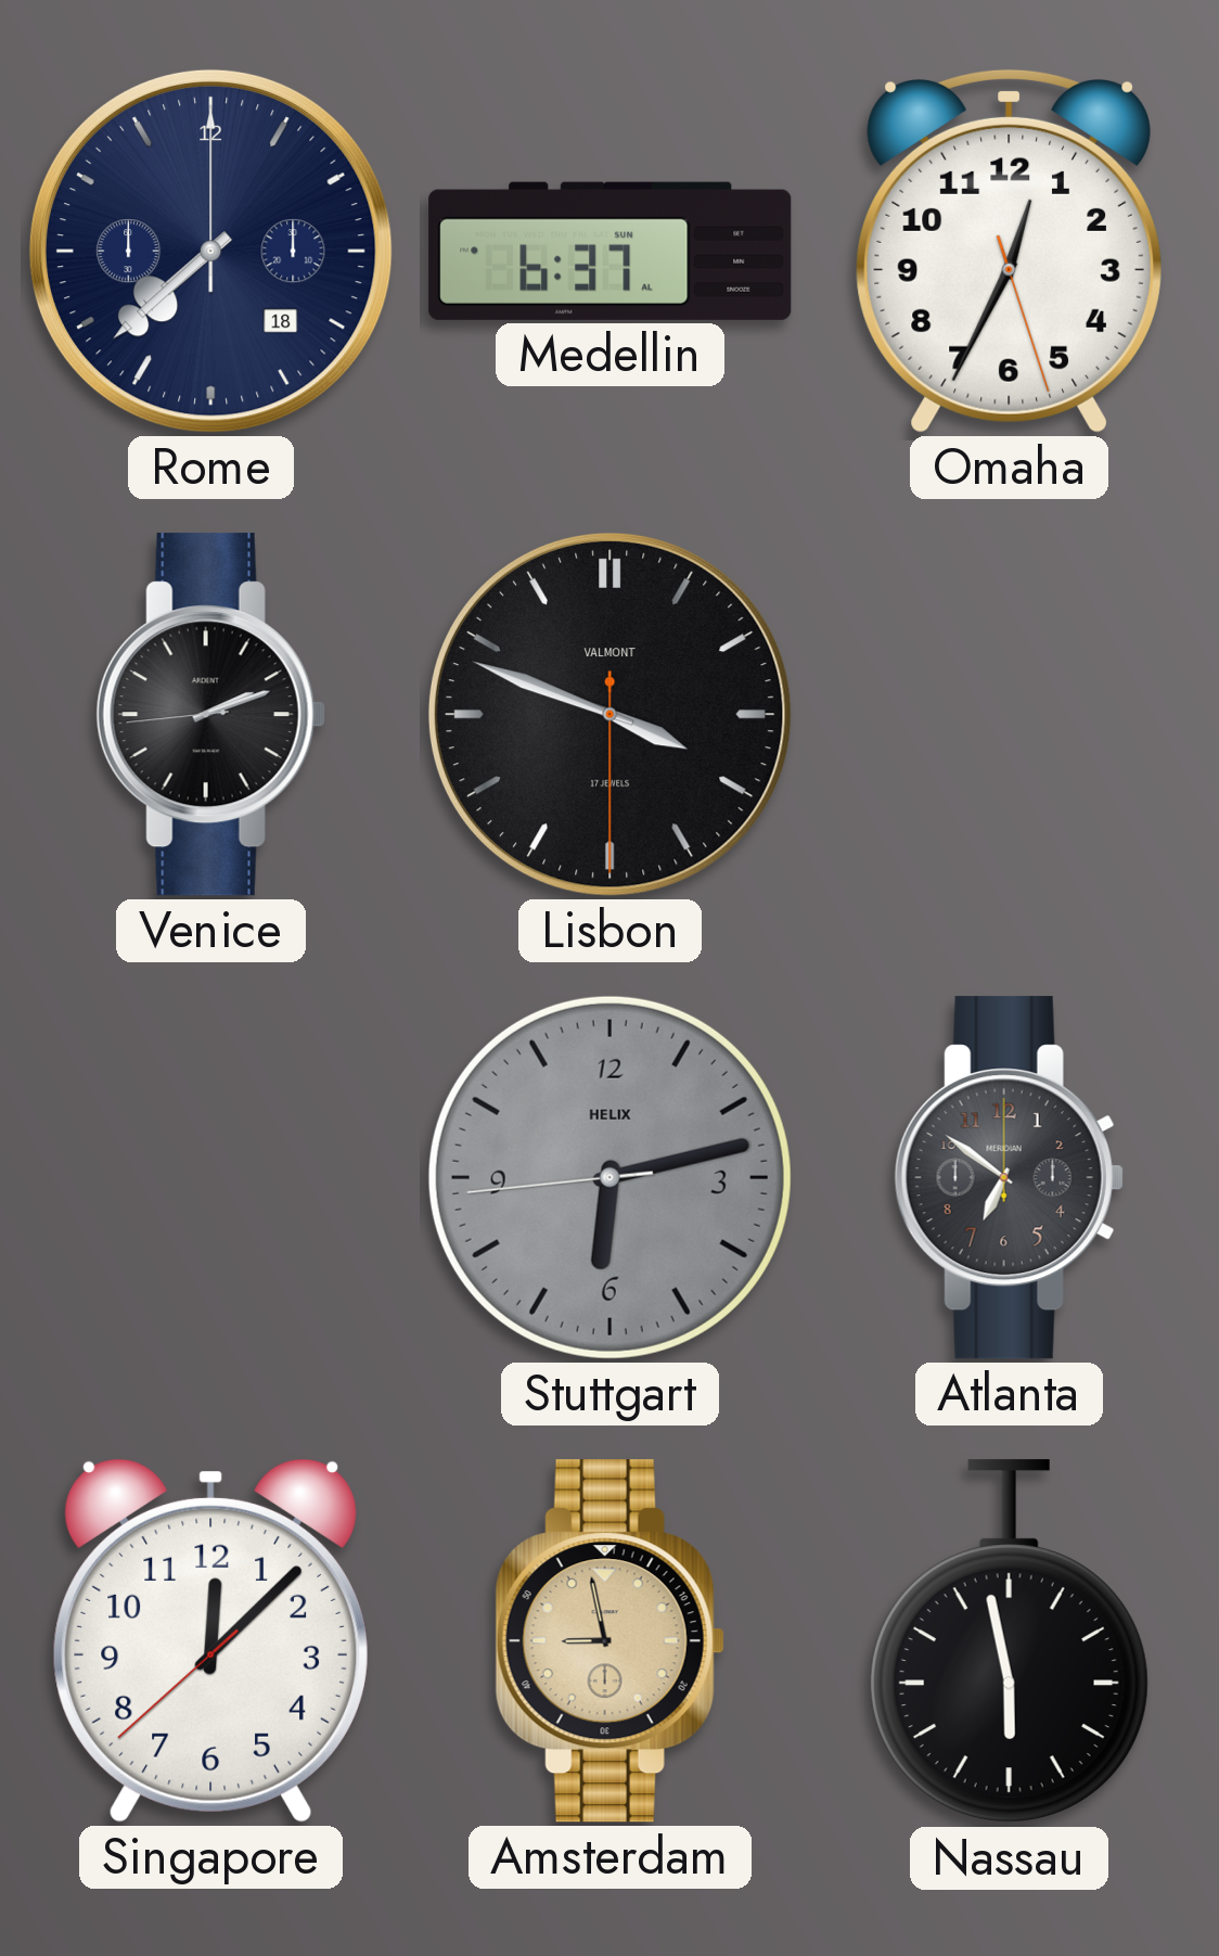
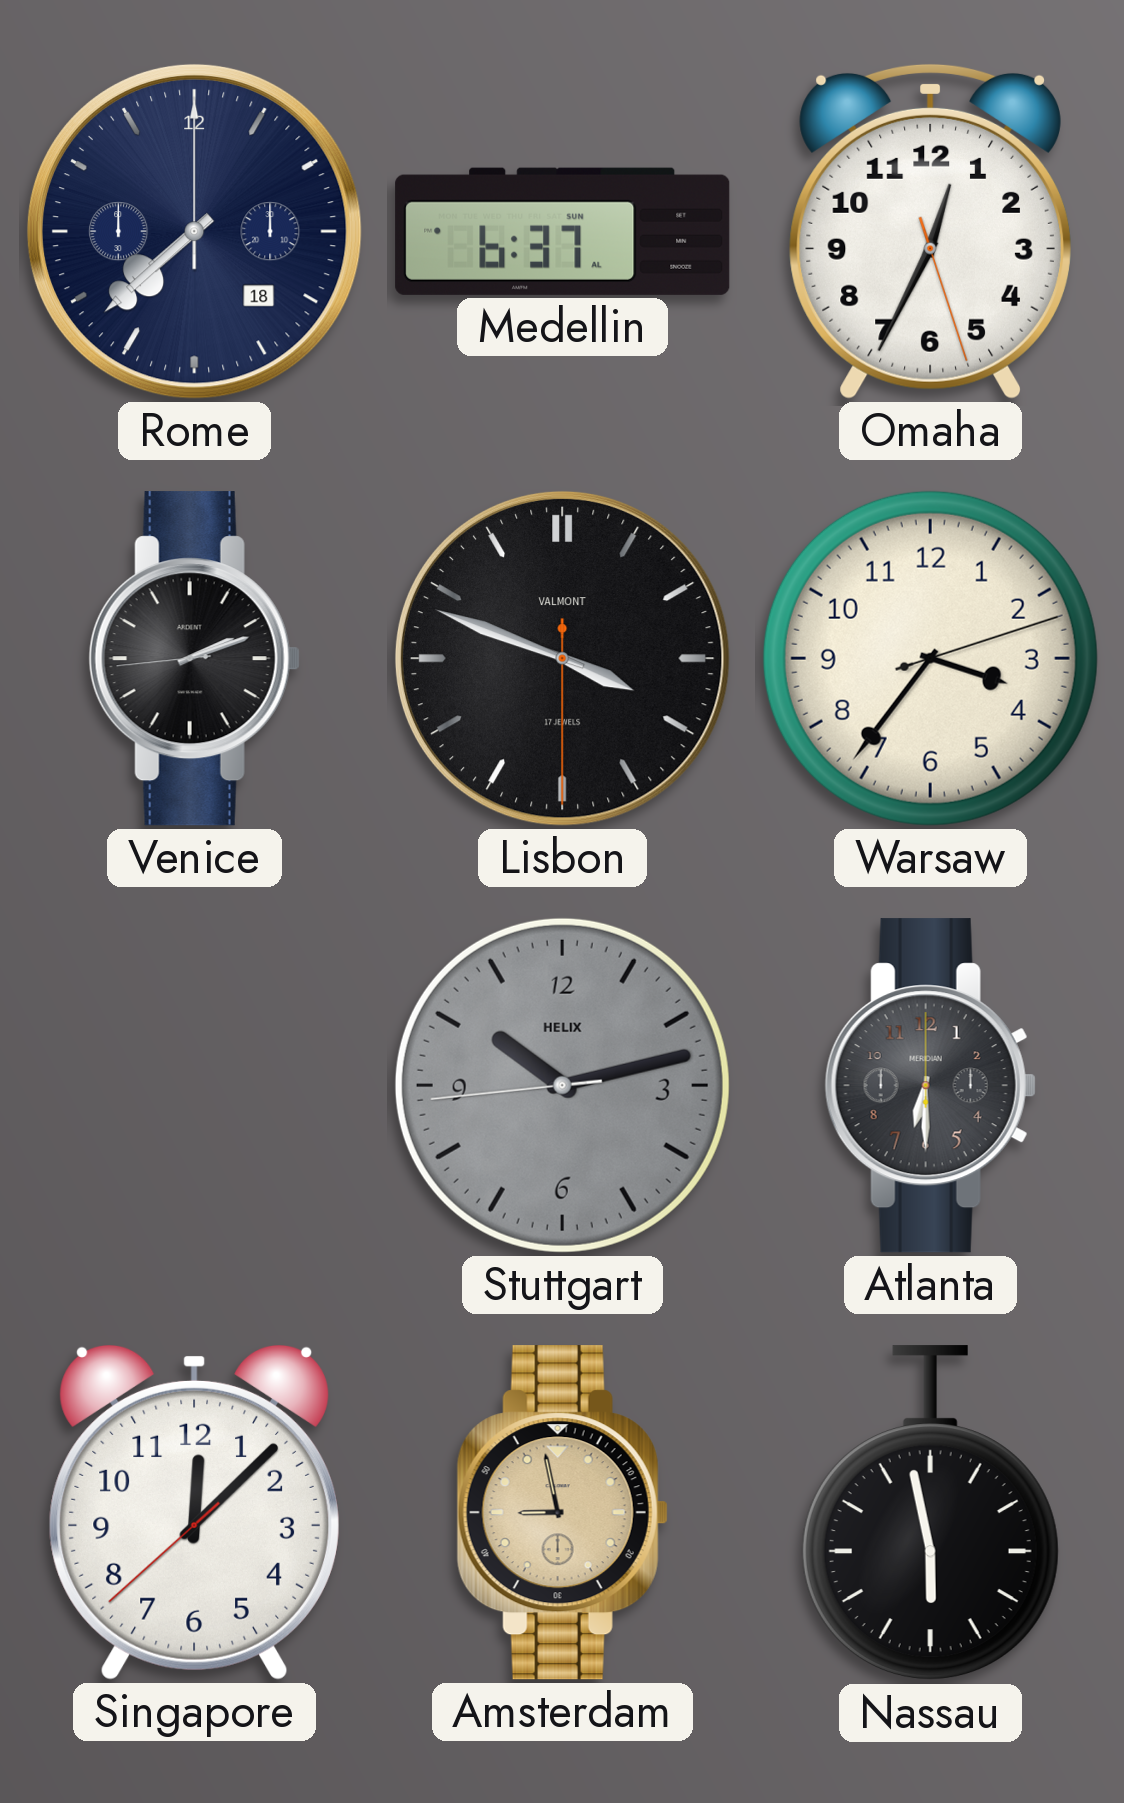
Warsaw: none -> 3:36
Stuttgart: 6:12 -> 10:12
Atlanta: 6:51 -> 6:30
